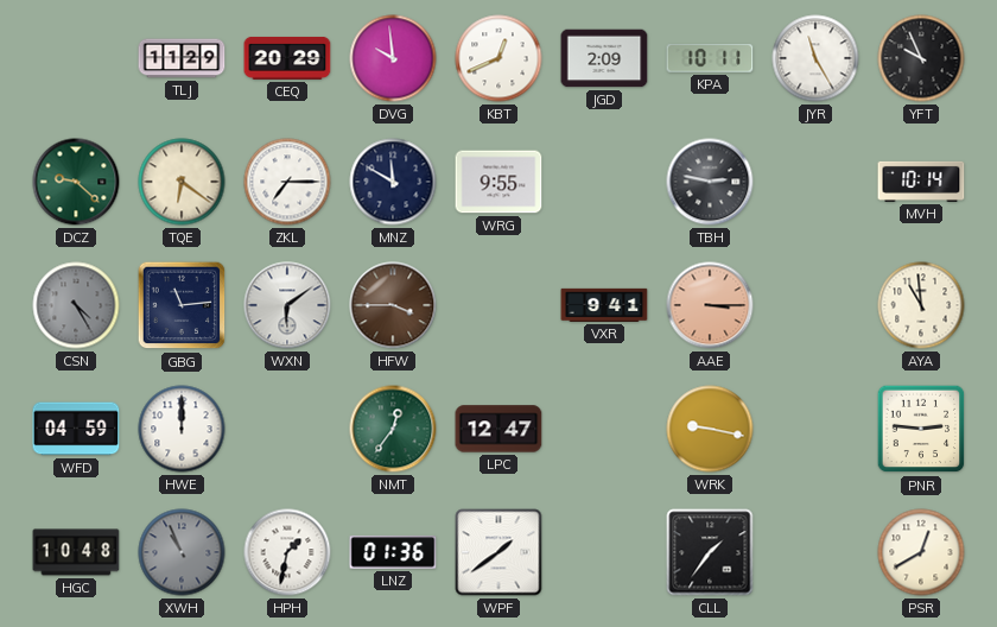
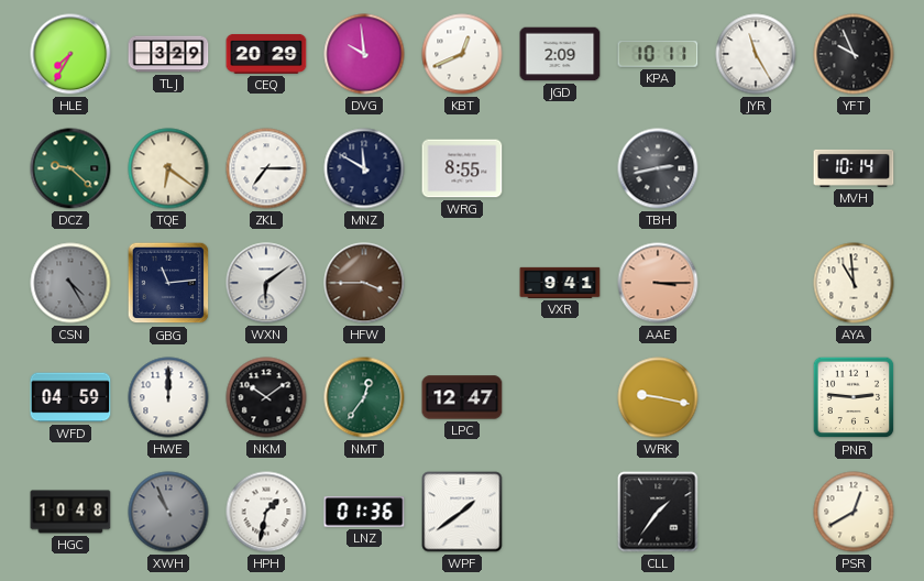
HLE: none -> 7:35
TLJ: 11:29 -> 3:29
WRG: 9:55 -> 8:55
TBH: 2:47 -> 2:43
NKM: none -> 10:09
